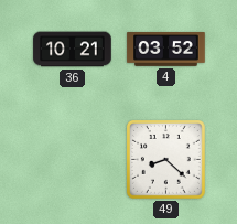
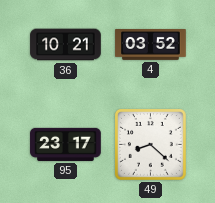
95: none -> 23:17
